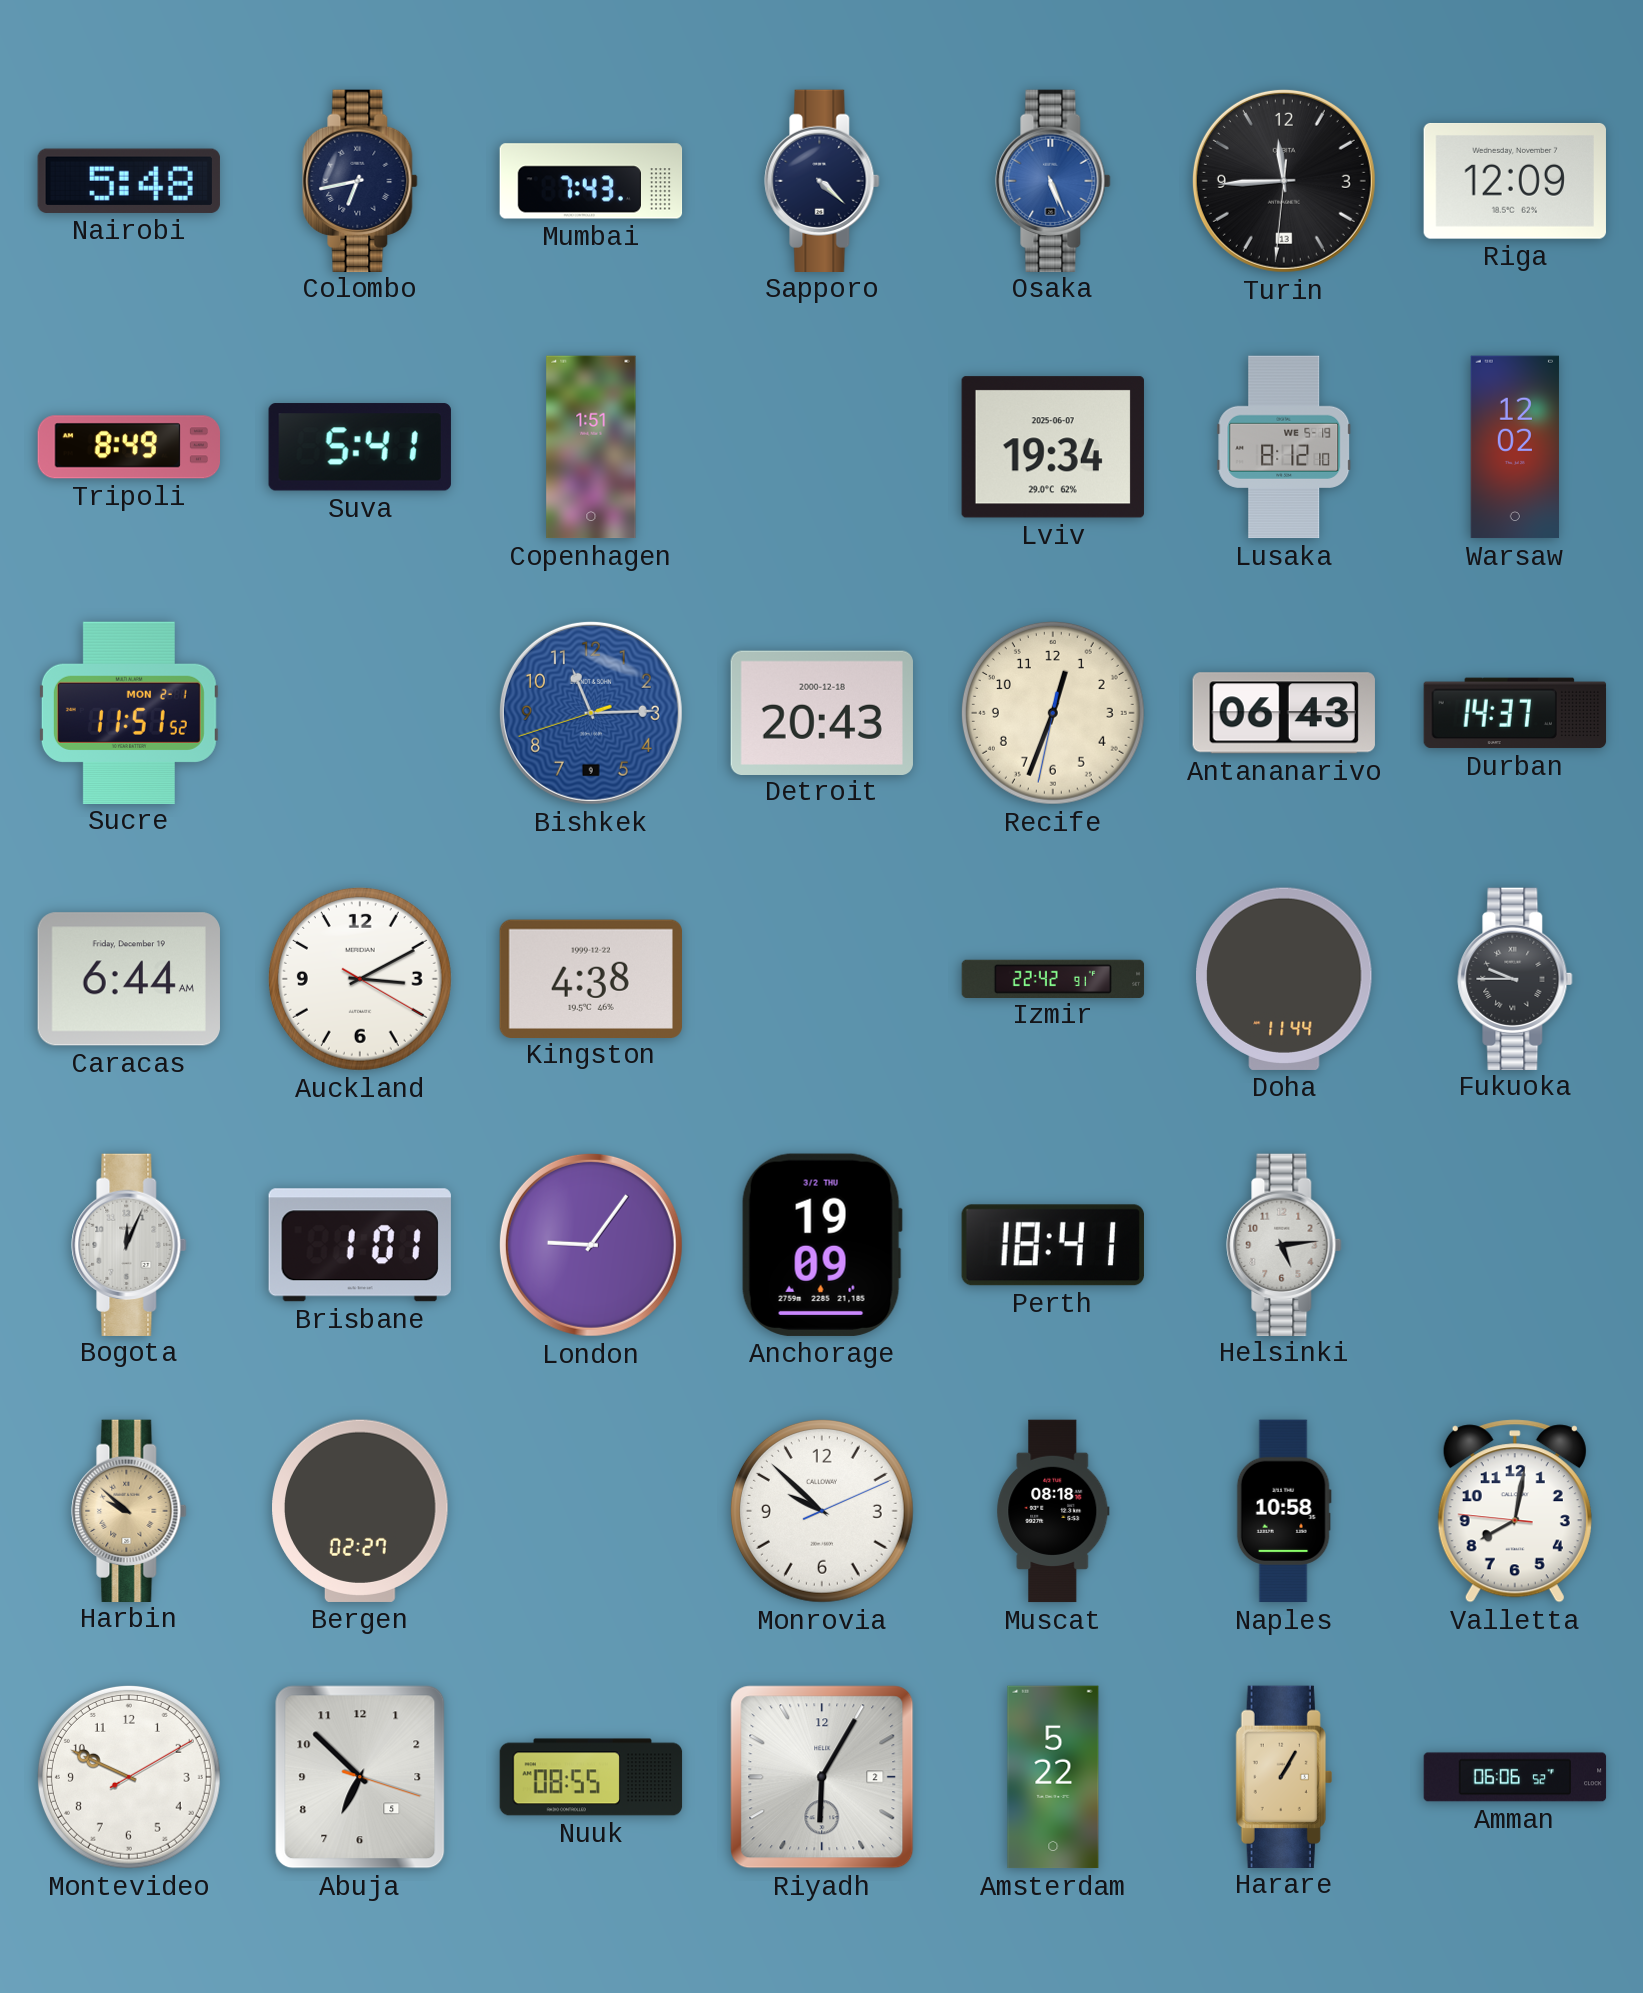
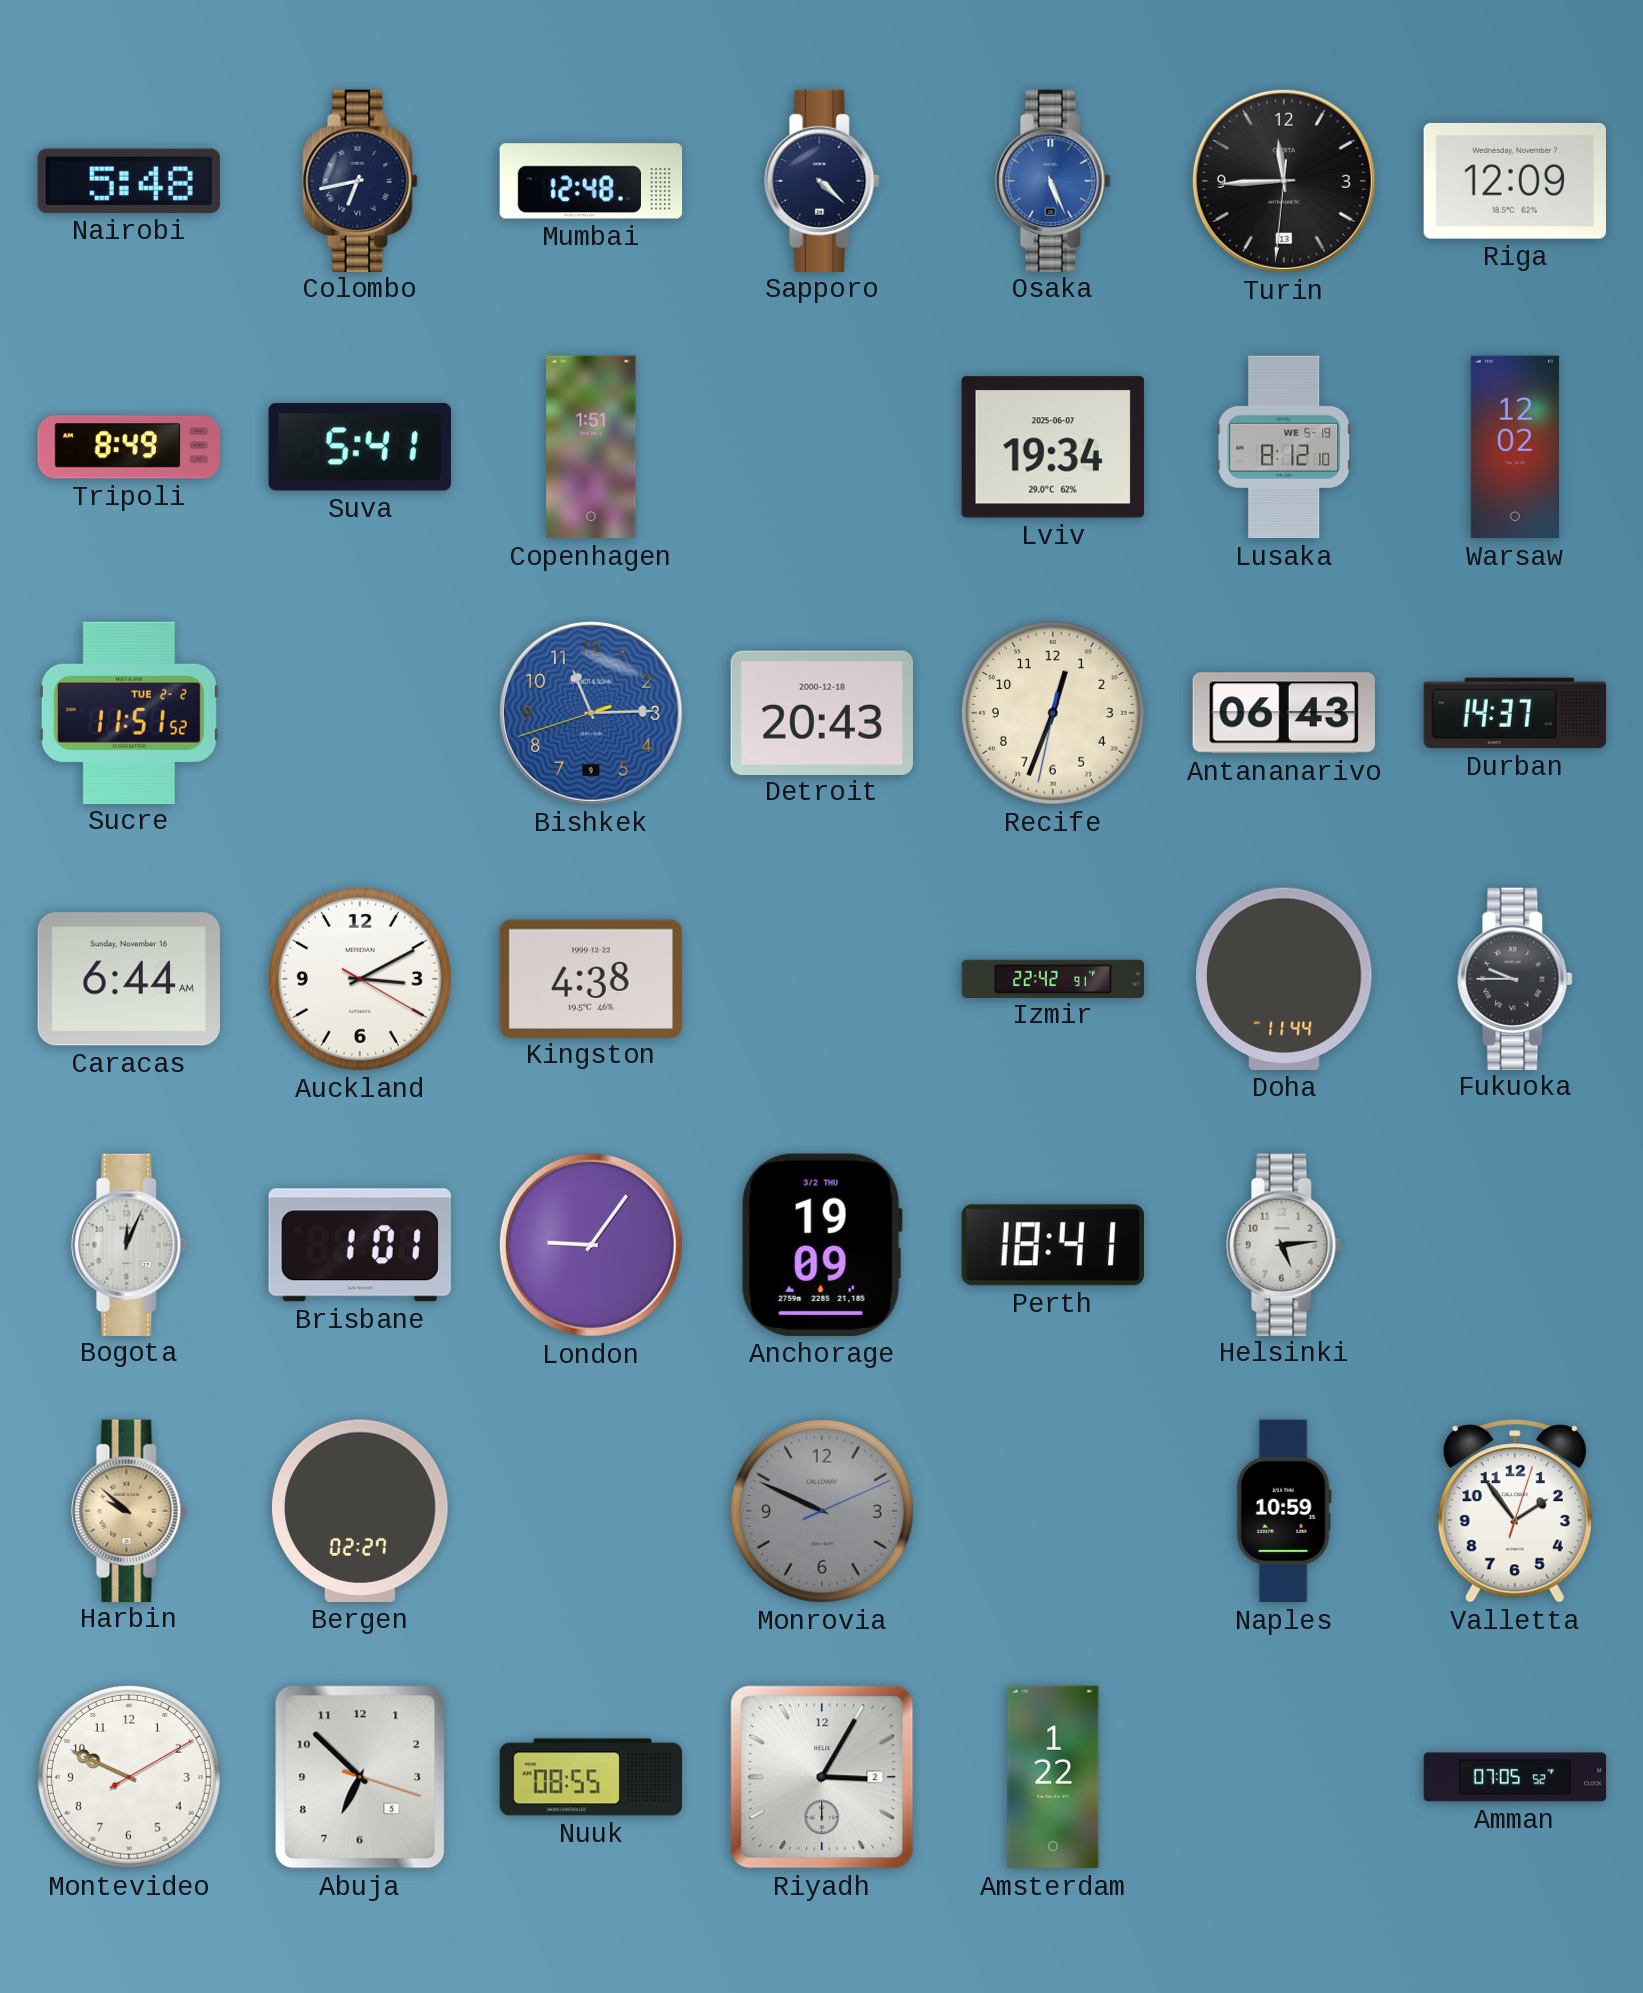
Mumbai: 7:43 -> 12:48
Sucre date: MON 2-1 -> TUE 2-2
Caracas date: Friday, December 19 -> Sunday, November 16
Monrovia: 9:52 -> 9:49
Monrovia dial: white -> grey
Muscat: 08:18 -> none
Naples: 10:58 -> 10:59
Valletta: 8:01 -> 1:54
Riyadh: 6:05 -> 3:05
Amsterdam: 5:22 -> 1:22
Harare: 1:05 -> none
Amman: 06:06 -> 07:05
